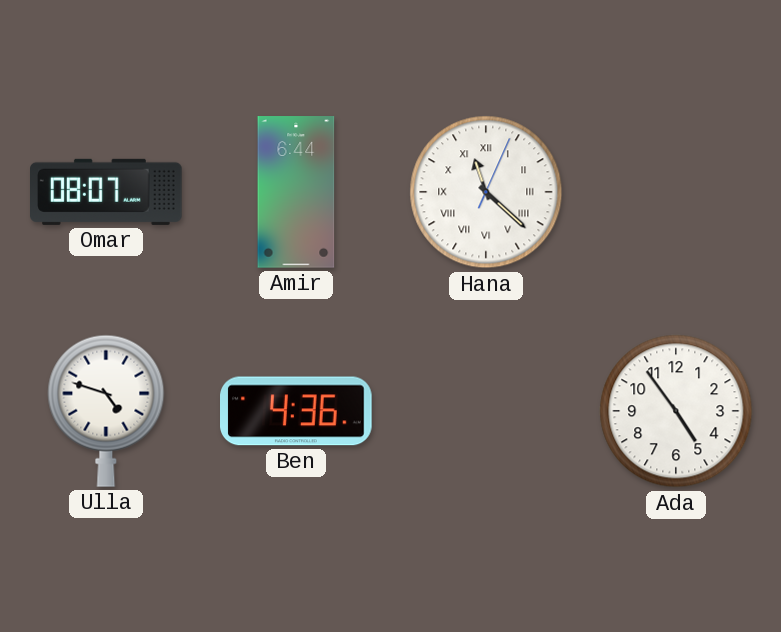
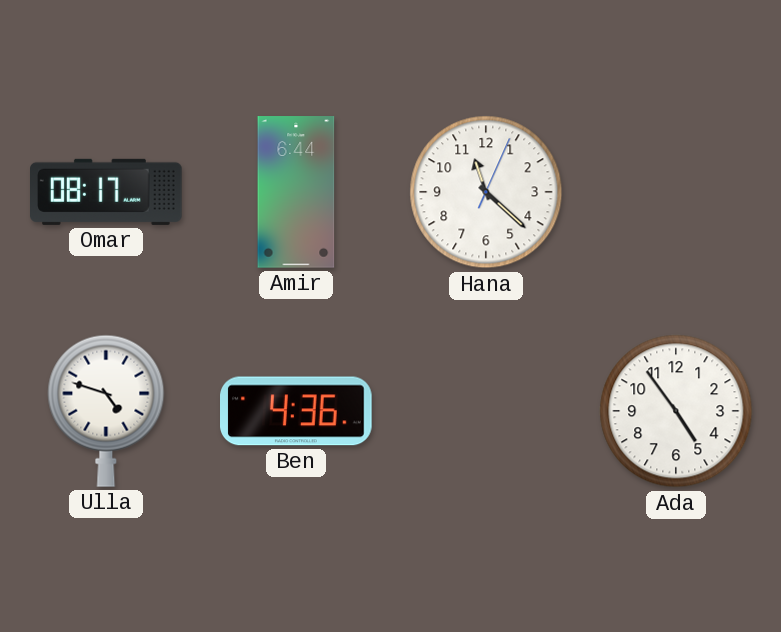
Omar: 08:07 -> 08:17
Hana numerals: Roman -> Arabic
